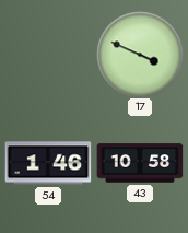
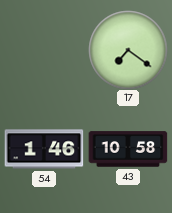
17: 3:49 -> 7:21
